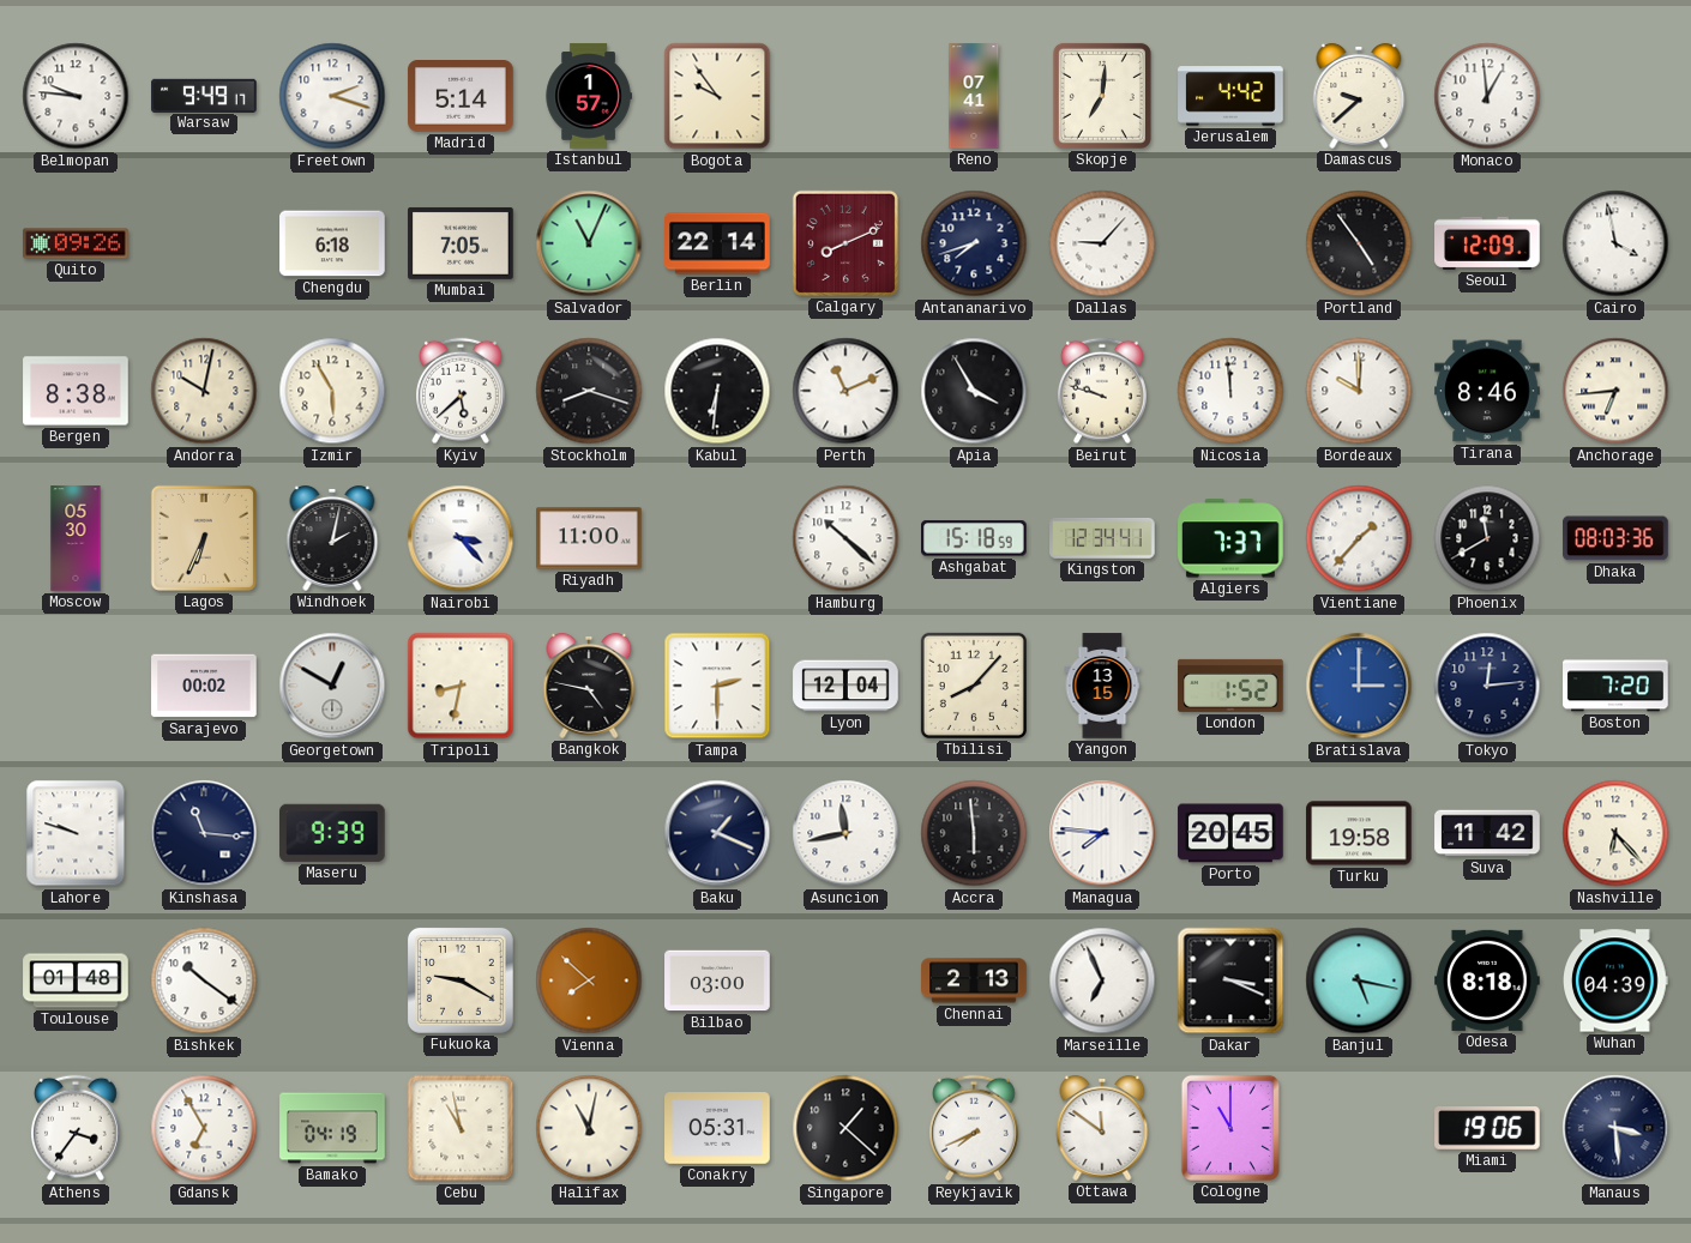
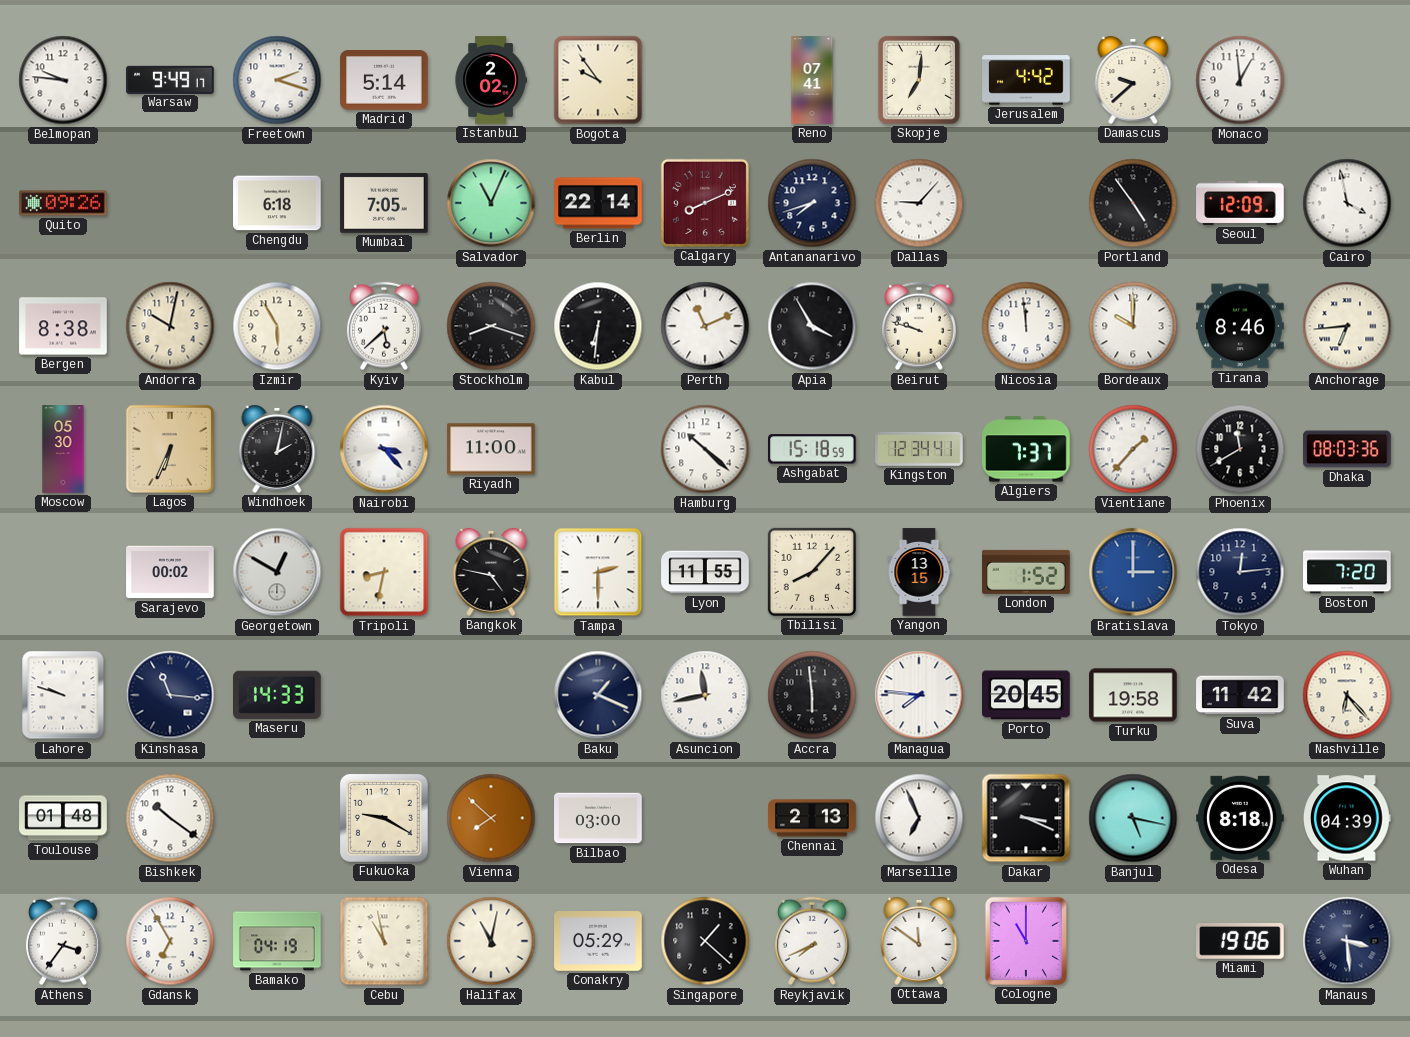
Istanbul: 1:57 -> 2:02
Lyon: 12:04 -> 11:55
Maseru: 9:39 -> 14:33
Conakry: 05:31 -> 05:29
